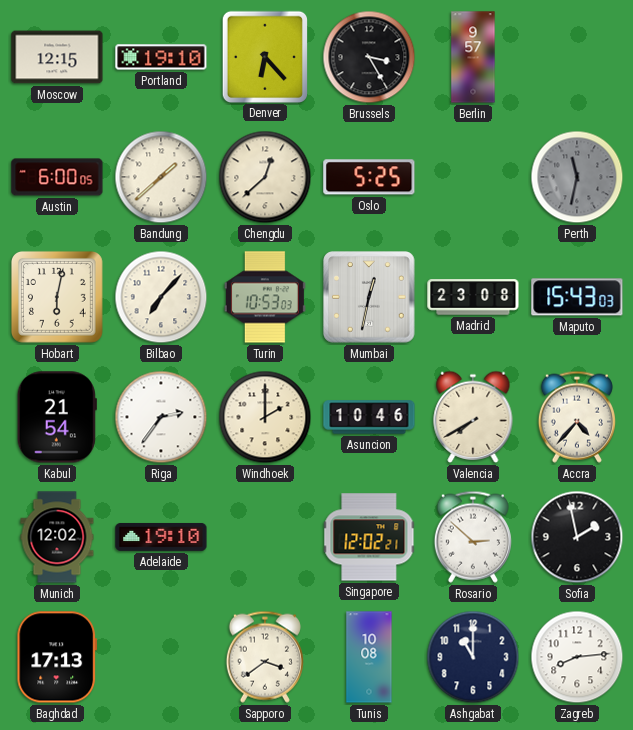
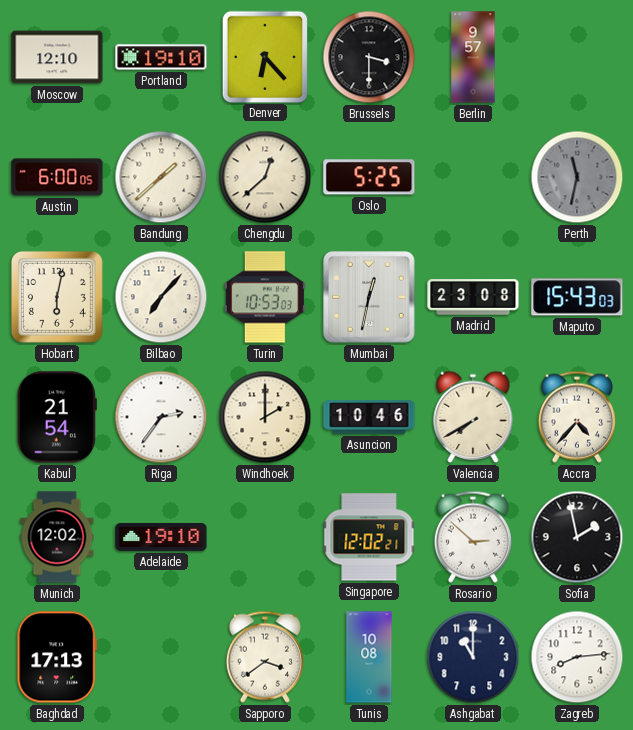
Moscow: 12:15 -> 12:10
Brussels: 3:25 -> 3:30
